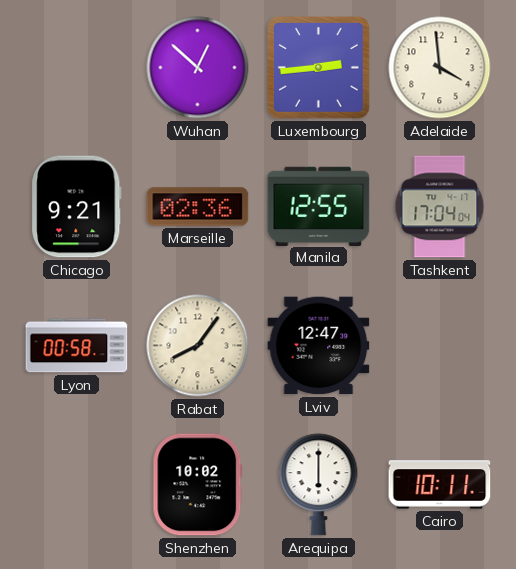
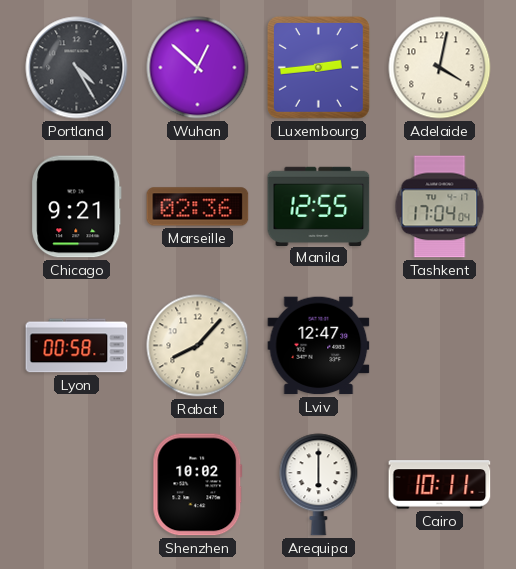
Portland: none -> 4:25
Adelaide: 3:59 -> 4:02
Rabat: 8:06 -> 8:07
